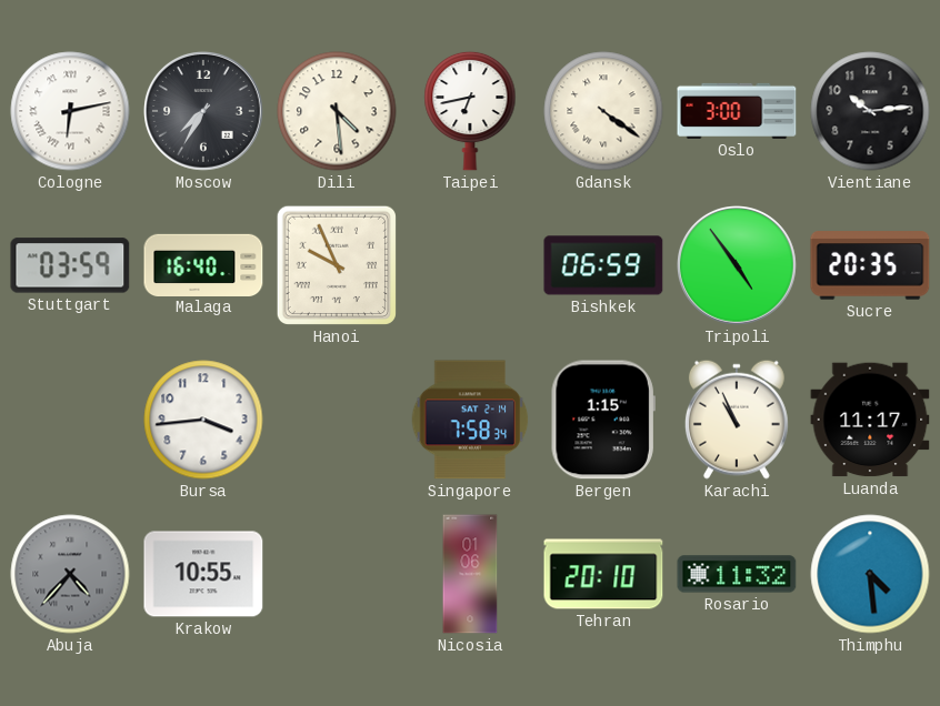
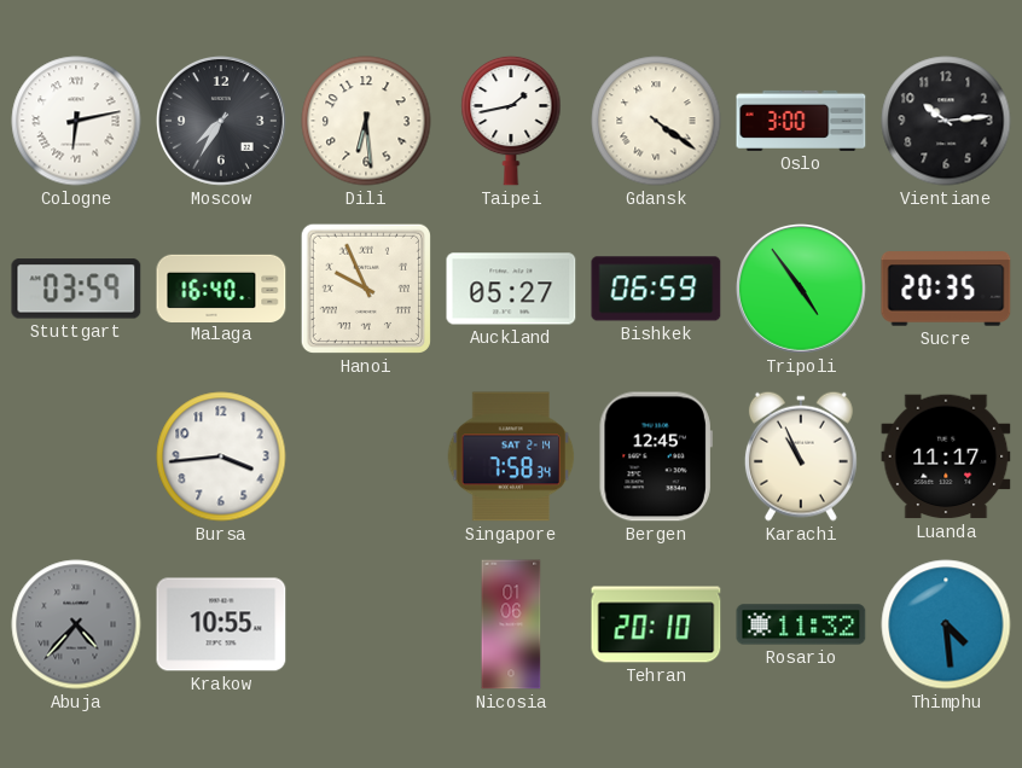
Dili: 4:29 -> 6:29
Taipei: 6:43 -> 1:43
Auckland: none -> 05:27
Bergen: 1:15 -> 12:45
